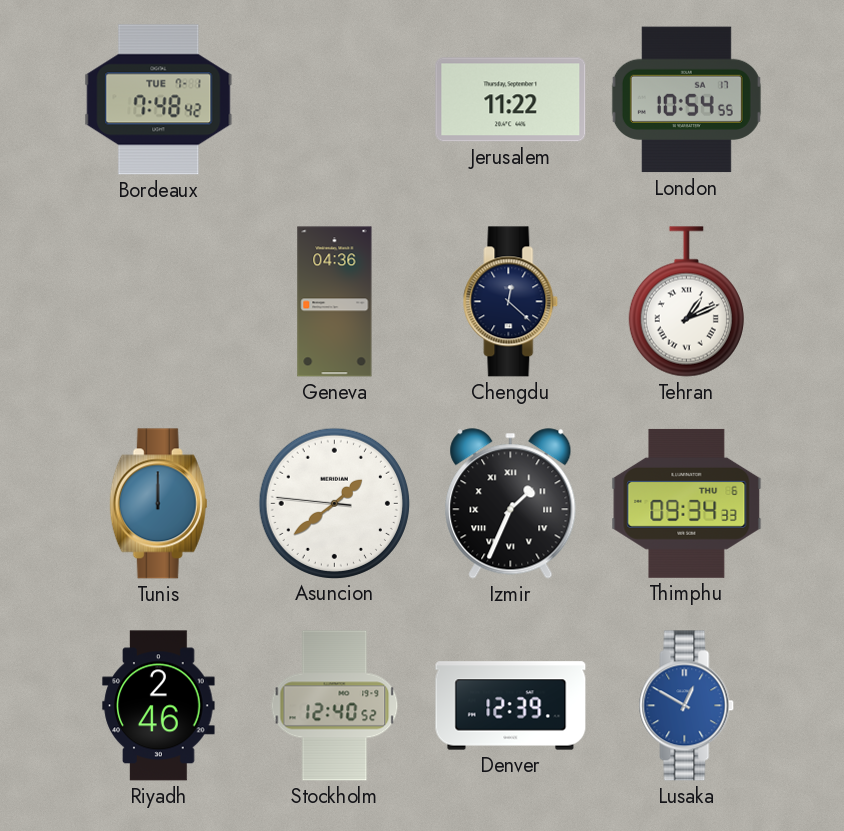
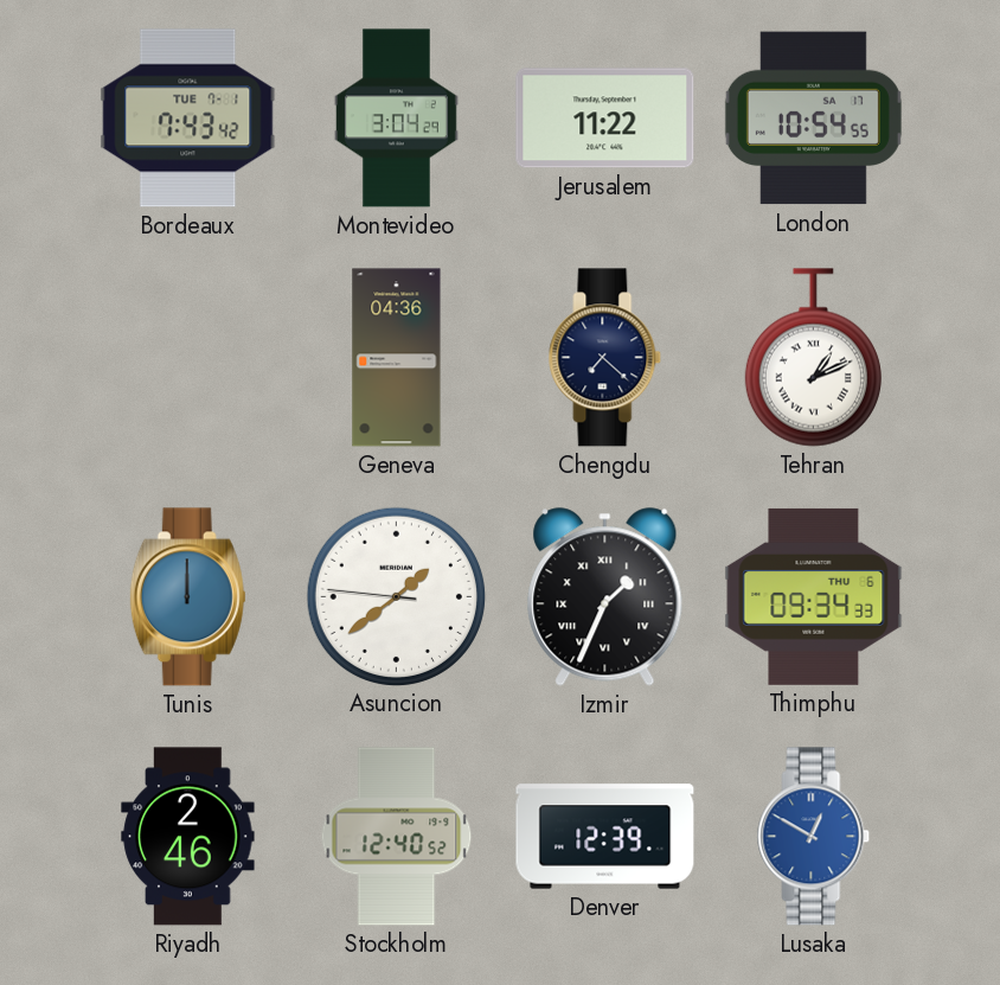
Bordeaux: 7:48 -> 7:43
Montevideo: none -> 3:04
Chengdu: 12:22 -> 7:22
